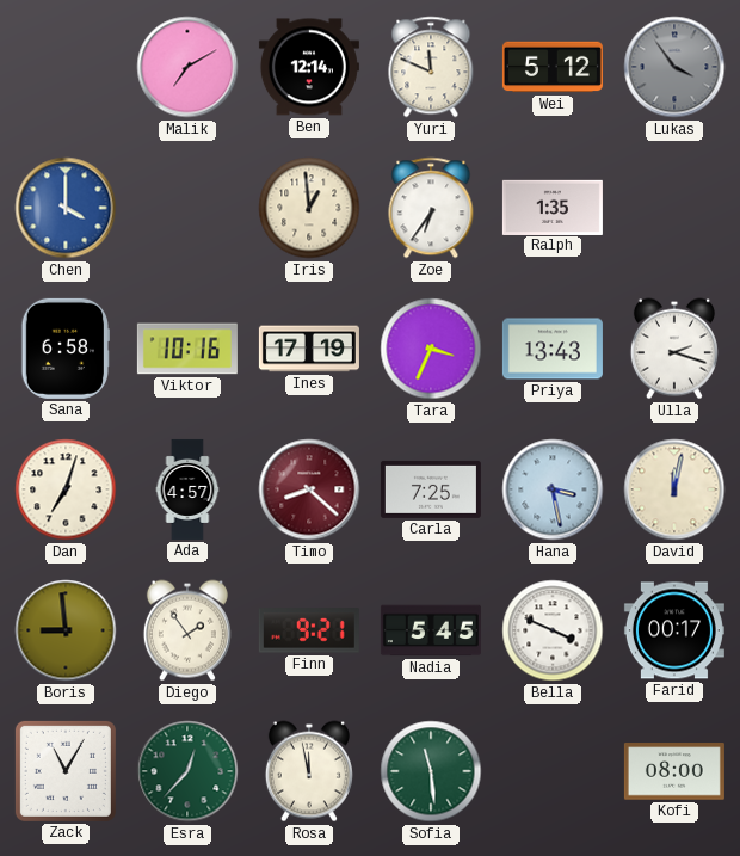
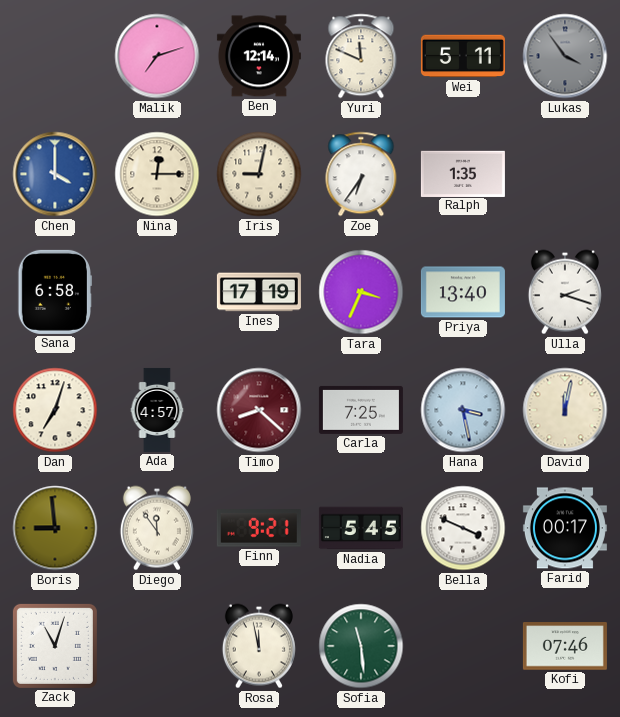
Malik: 7:10 -> 7:12
Wei: 5:12 -> 5:11
Nina: none -> 12:15
Iris: 12:59 -> 9:02
Viktor: 10:16 -> none
Priya: 13:43 -> 13:40
Diego: 1:54 -> 11:54
Zack: 11:05 -> 11:03
Esra: 12:37 -> none
Kofi: 08:00 -> 07:46
